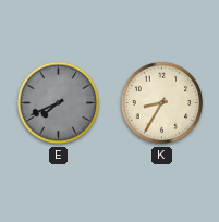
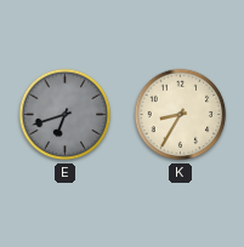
E: 7:41 -> 6:42
